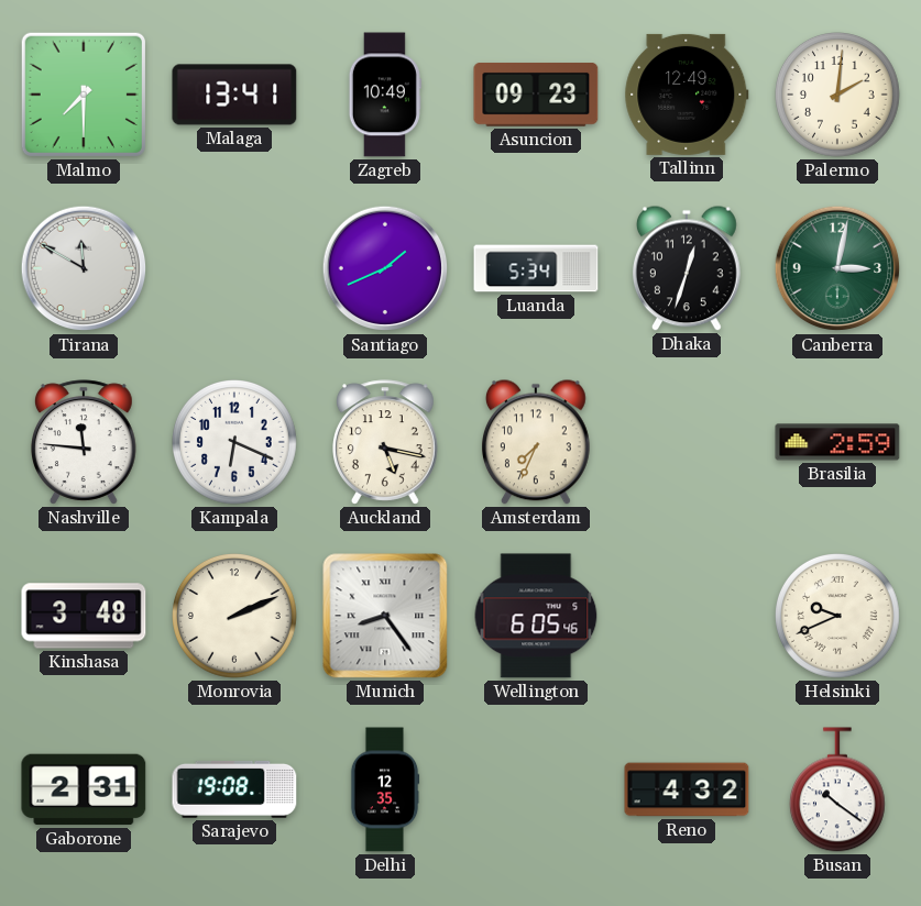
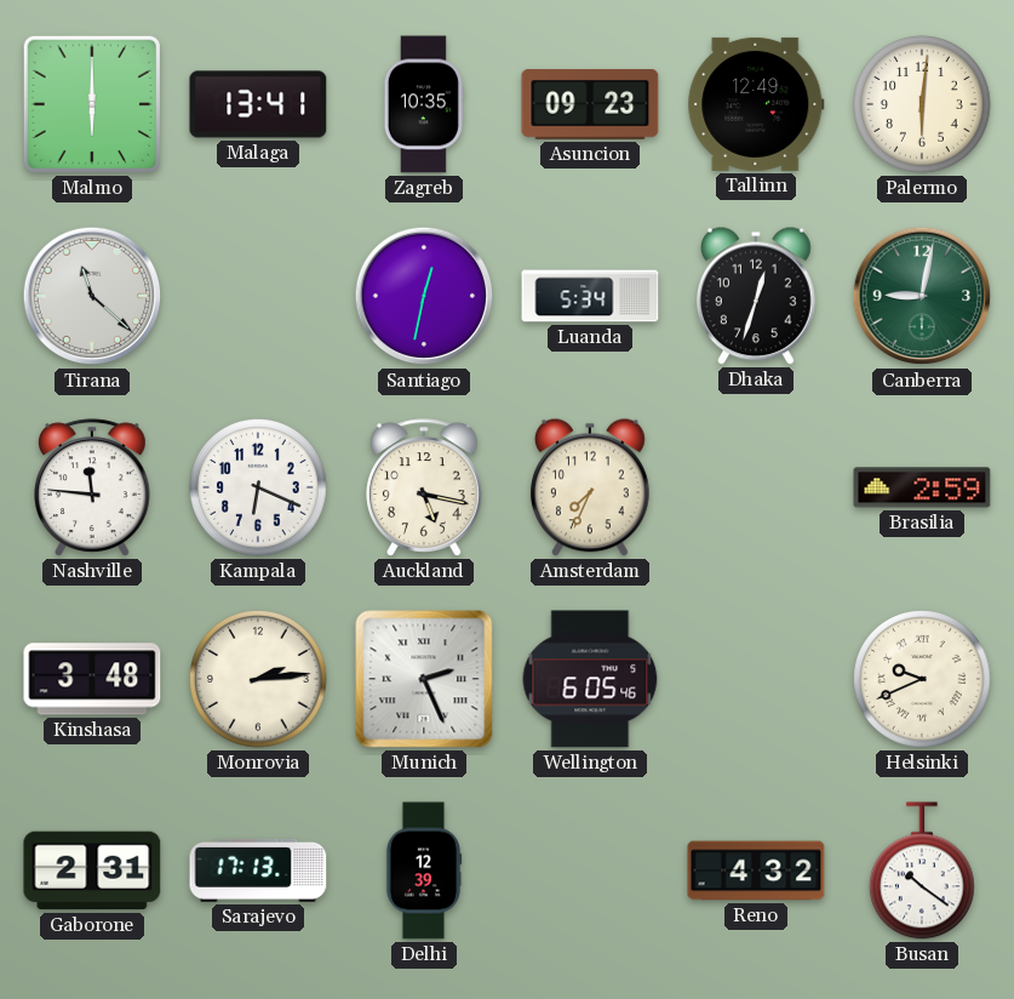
Malmo: 7:30 -> 6:00
Zagreb: 10:49 -> 10:35
Palermo: 2:01 -> 6:01
Tirana: 11:50 -> 11:22
Santiago: 1:41 -> 12:32
Canberra: 3:02 -> 9:02
Monrovia: 2:11 -> 2:14
Munich: 8:24 -> 2:26
Sarajevo: 19:08 -> 17:13
Delhi: 12:35 -> 12:39
